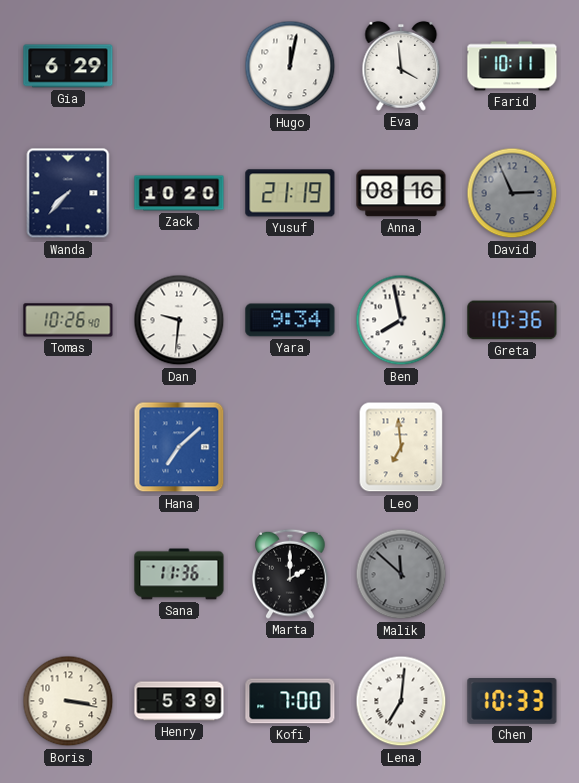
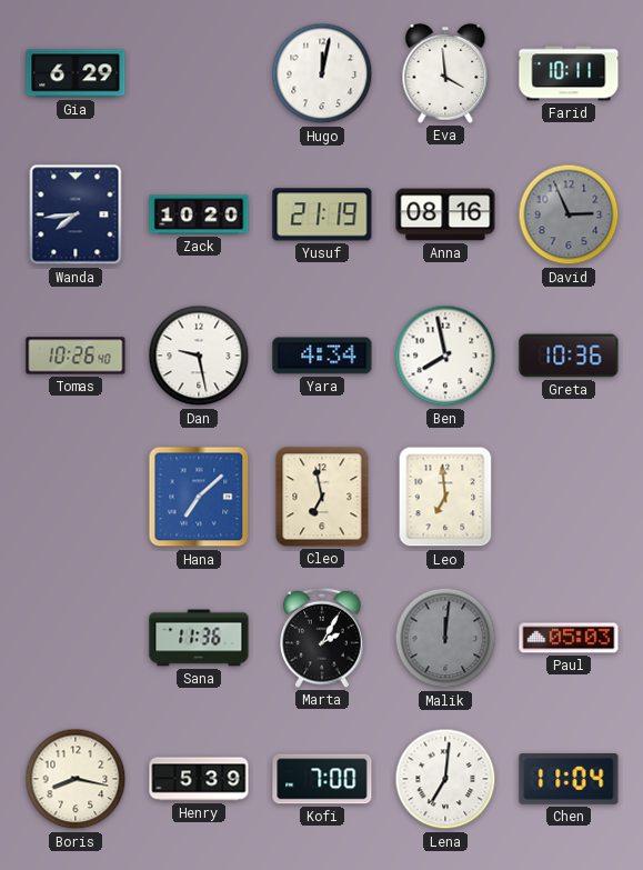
Wanda: 7:37 -> 7:44
Dan: 9:31 -> 9:28
Yara: 9:34 -> 4:34
Cleo: none -> 6:58
Marta: 2:00 -> 2:05
Malik: 11:52 -> 12:01
Paul: none -> 05:03
Boris: 3:17 -> 8:17
Chen: 10:33 -> 11:04
